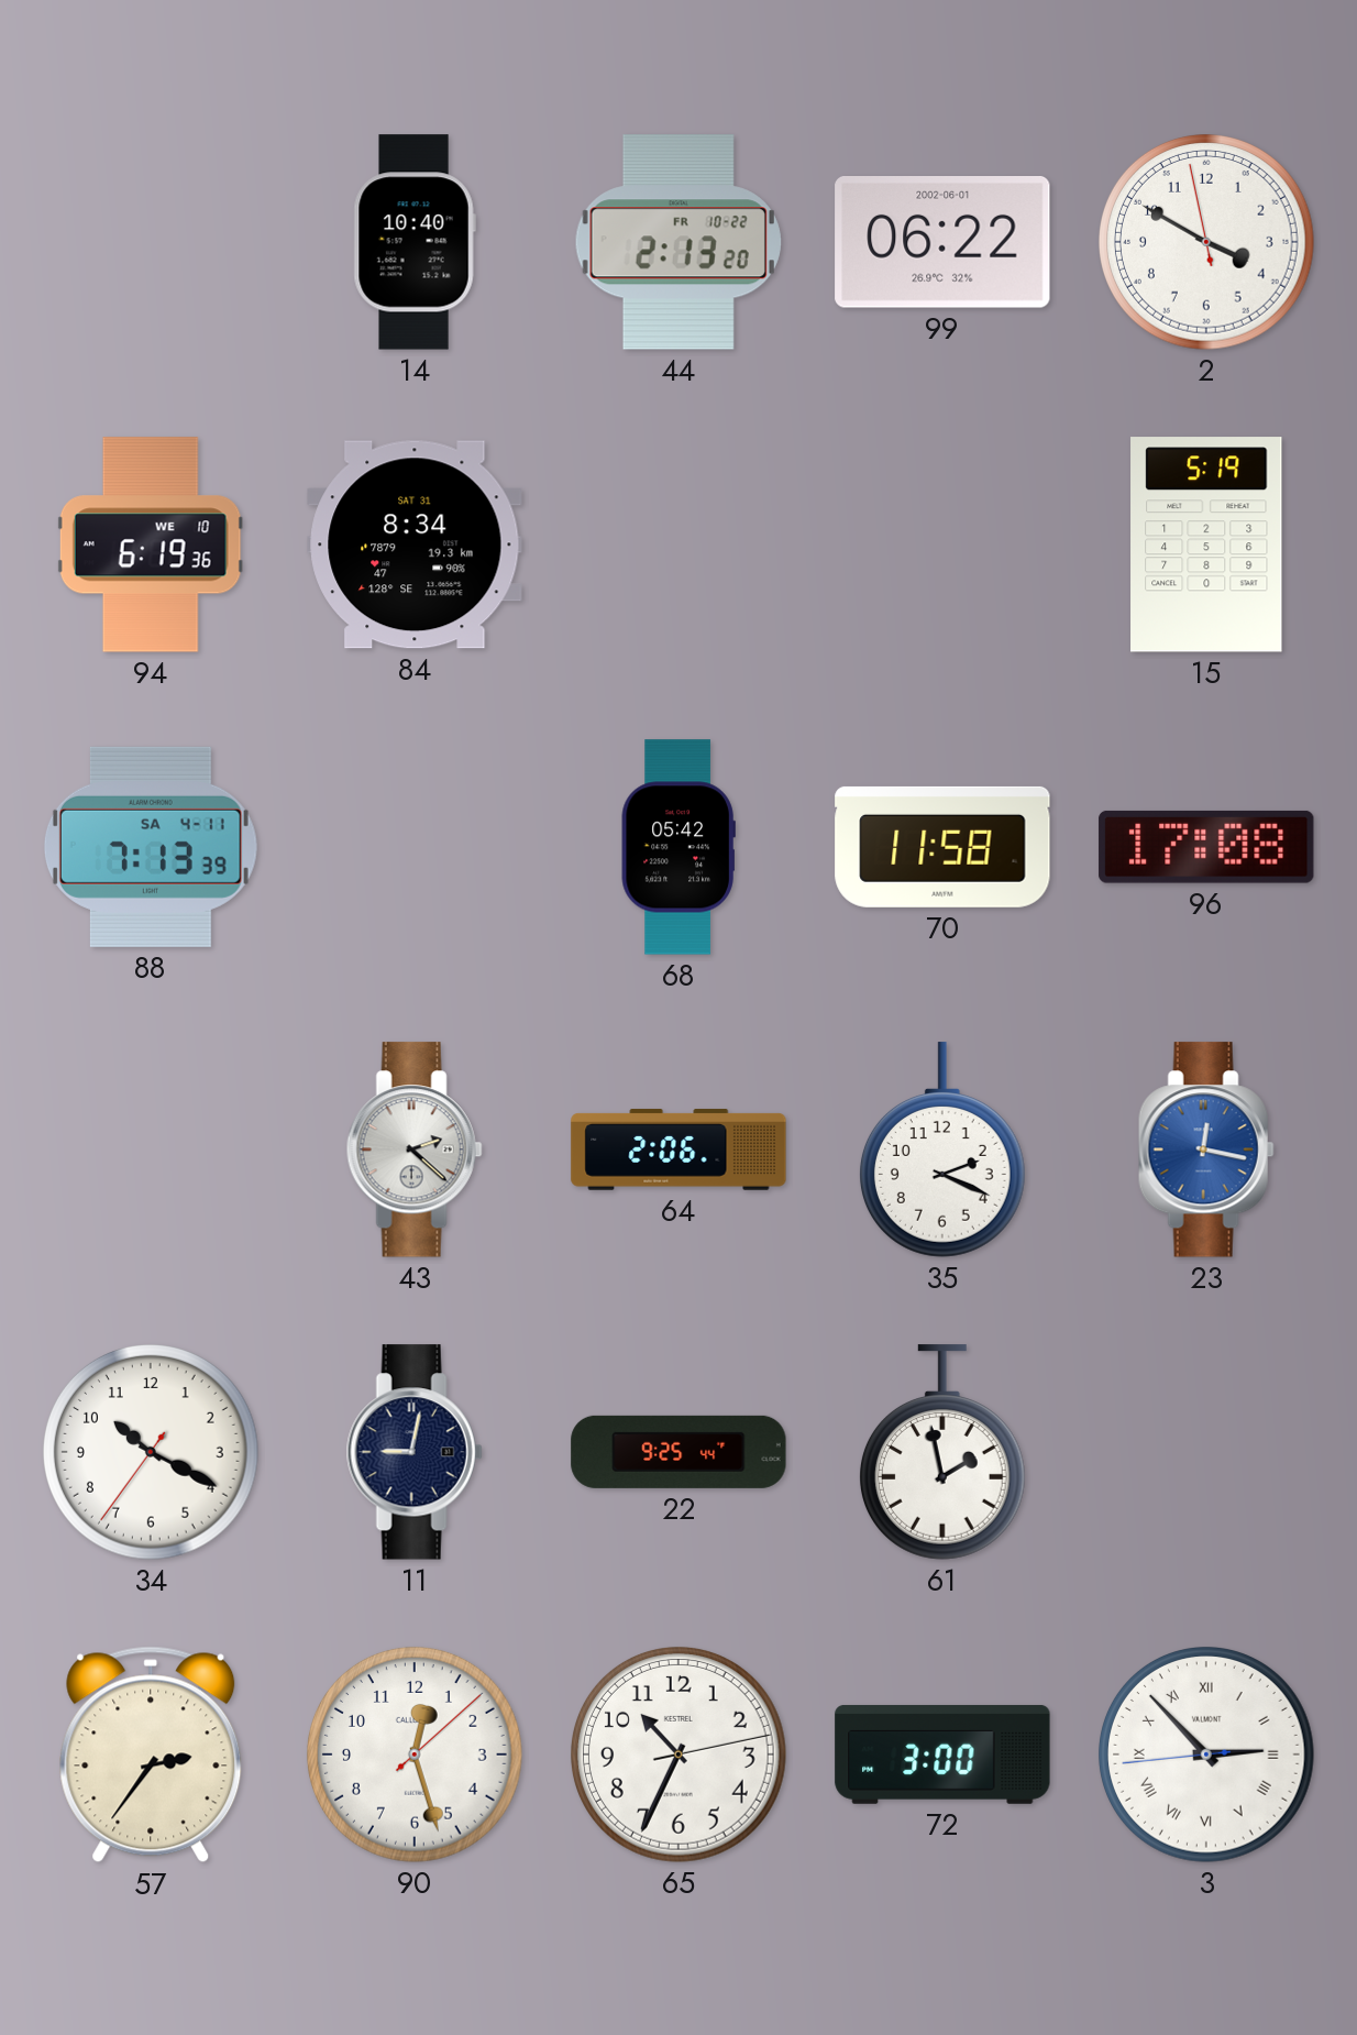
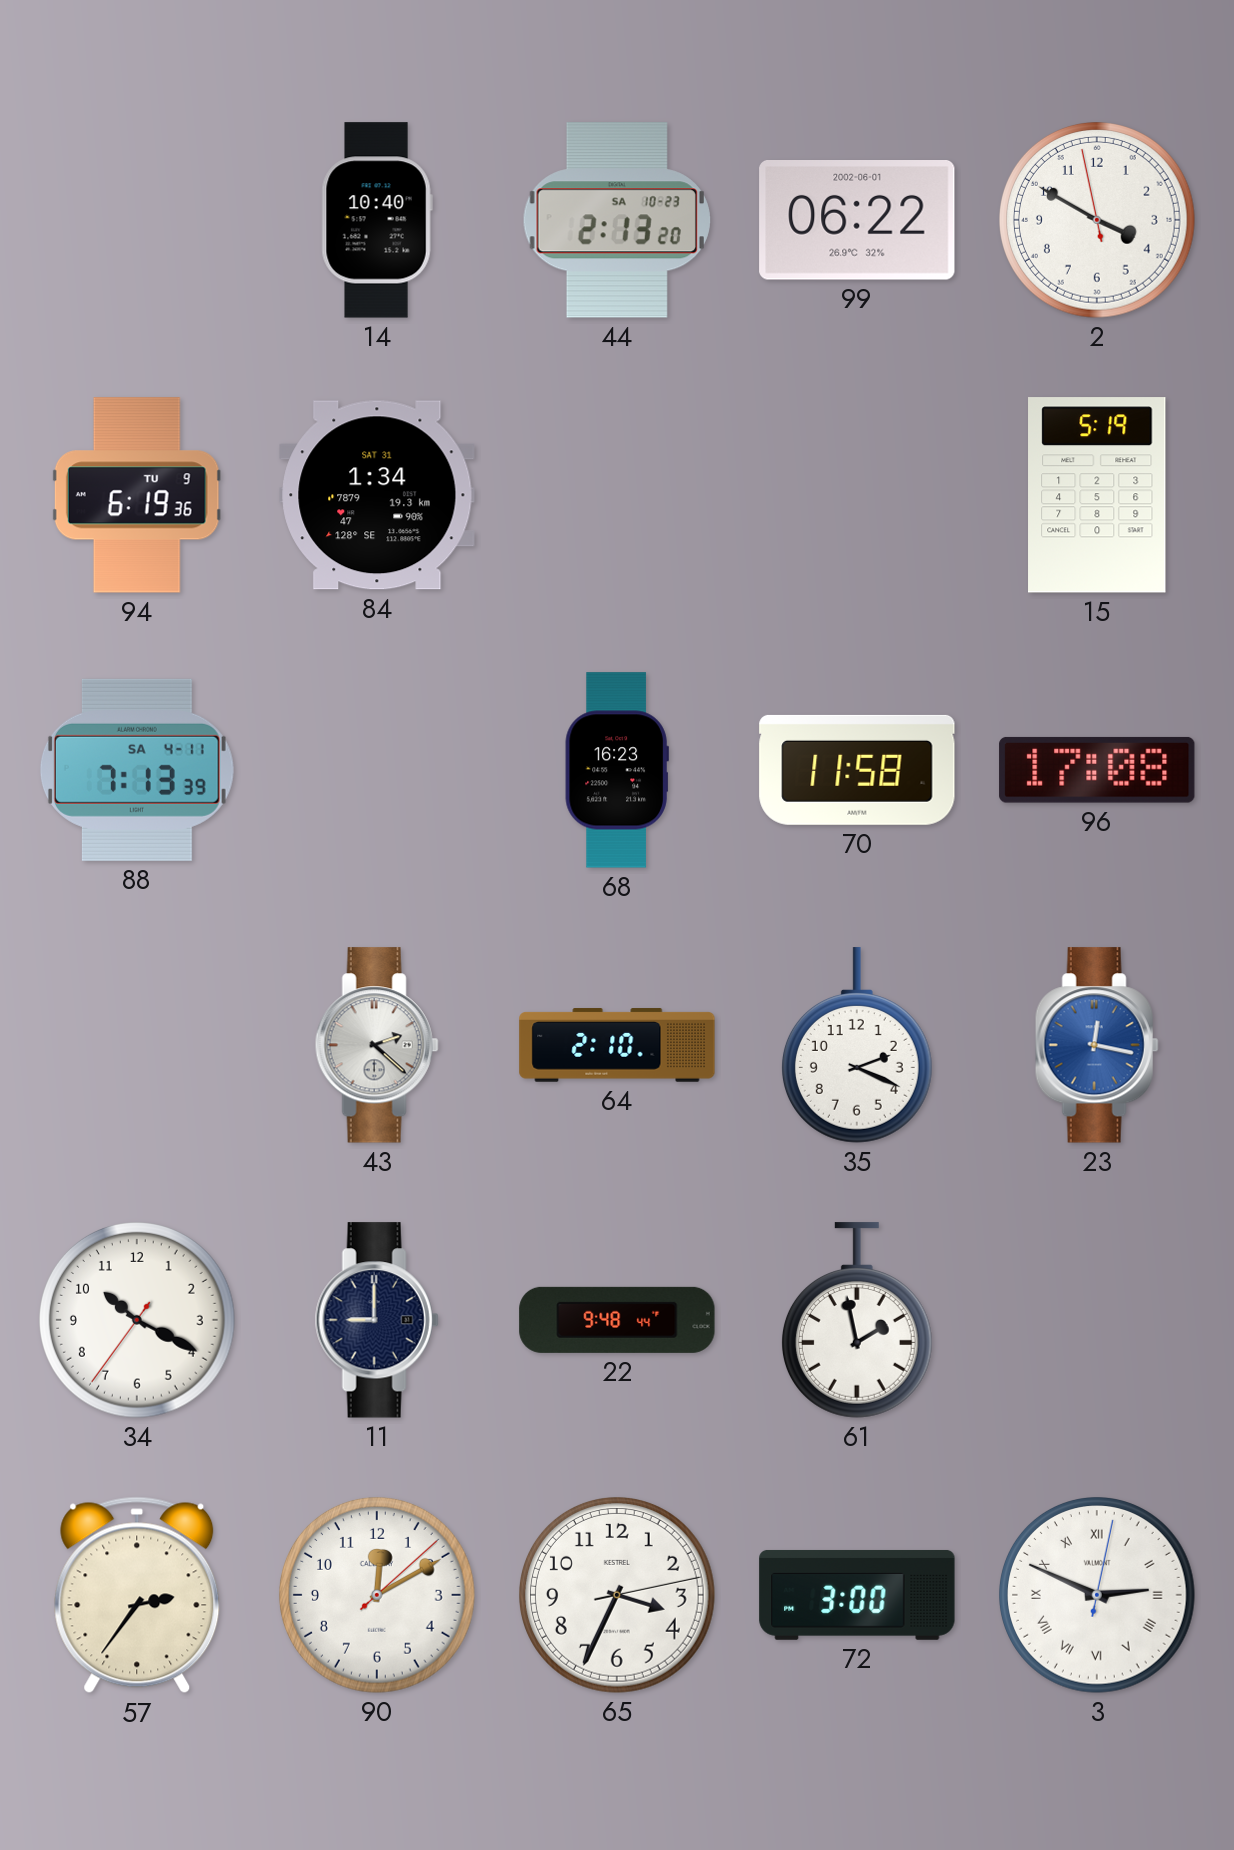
44 date: FR 10-22 -> SA 10-23
94 date: WE 10 -> TU 9
84: 8:34 -> 1:34
68: 05:42 -> 16:23
64: 2:06 -> 2:10
11: 9:02 -> 9:00
22: 9:25 -> 9:48
90: 12:27 -> 12:10
65: 10:34 -> 3:34
3: 2:52 -> 2:49
